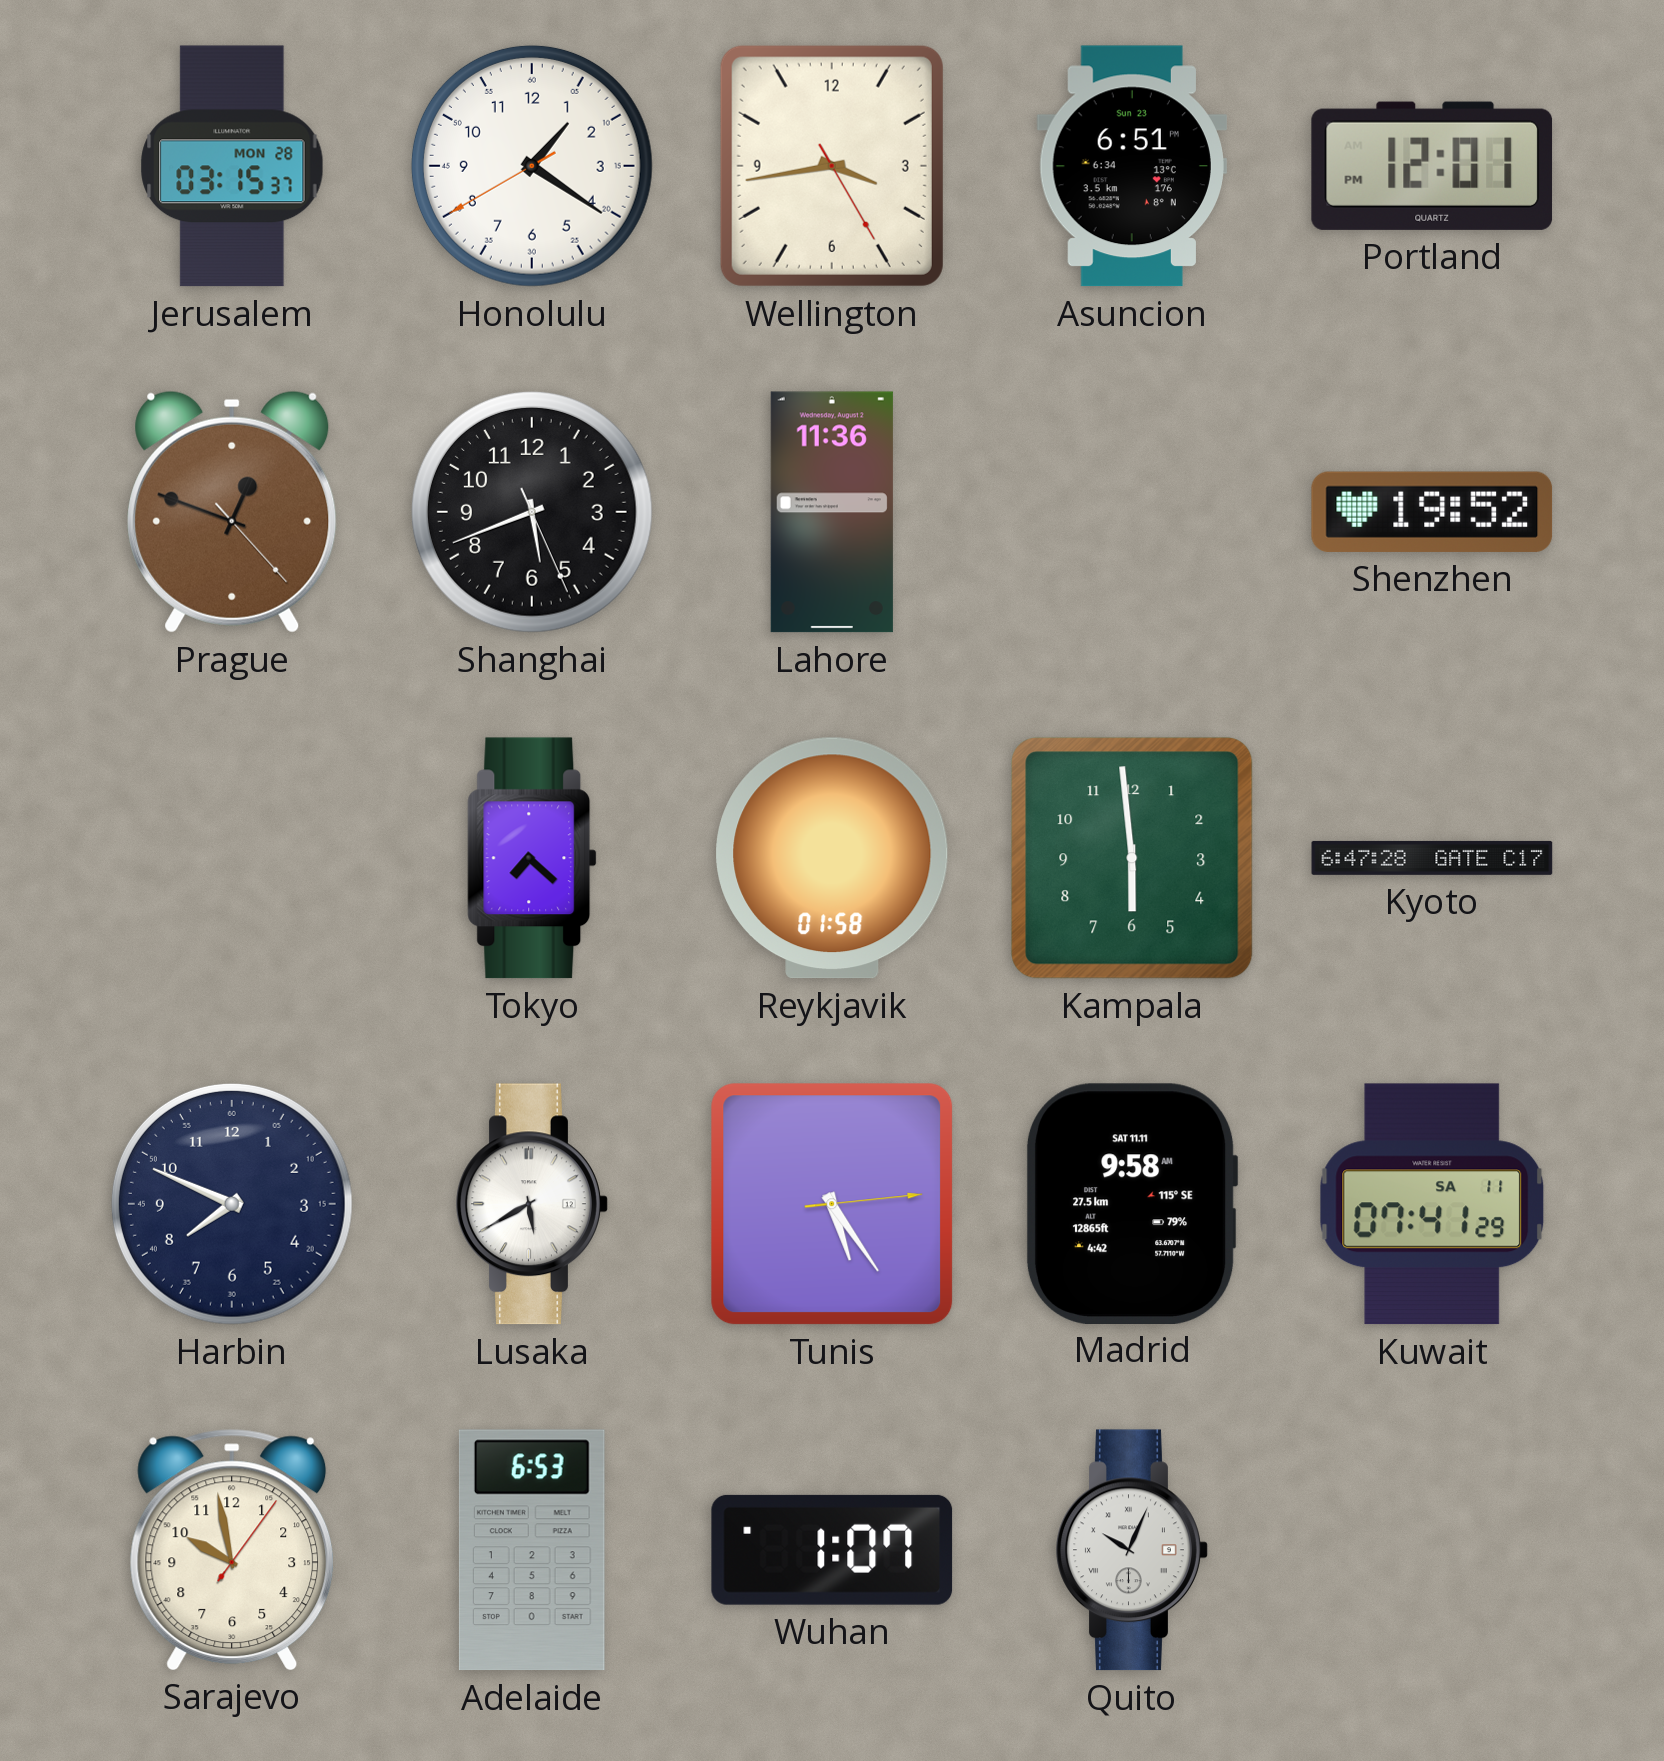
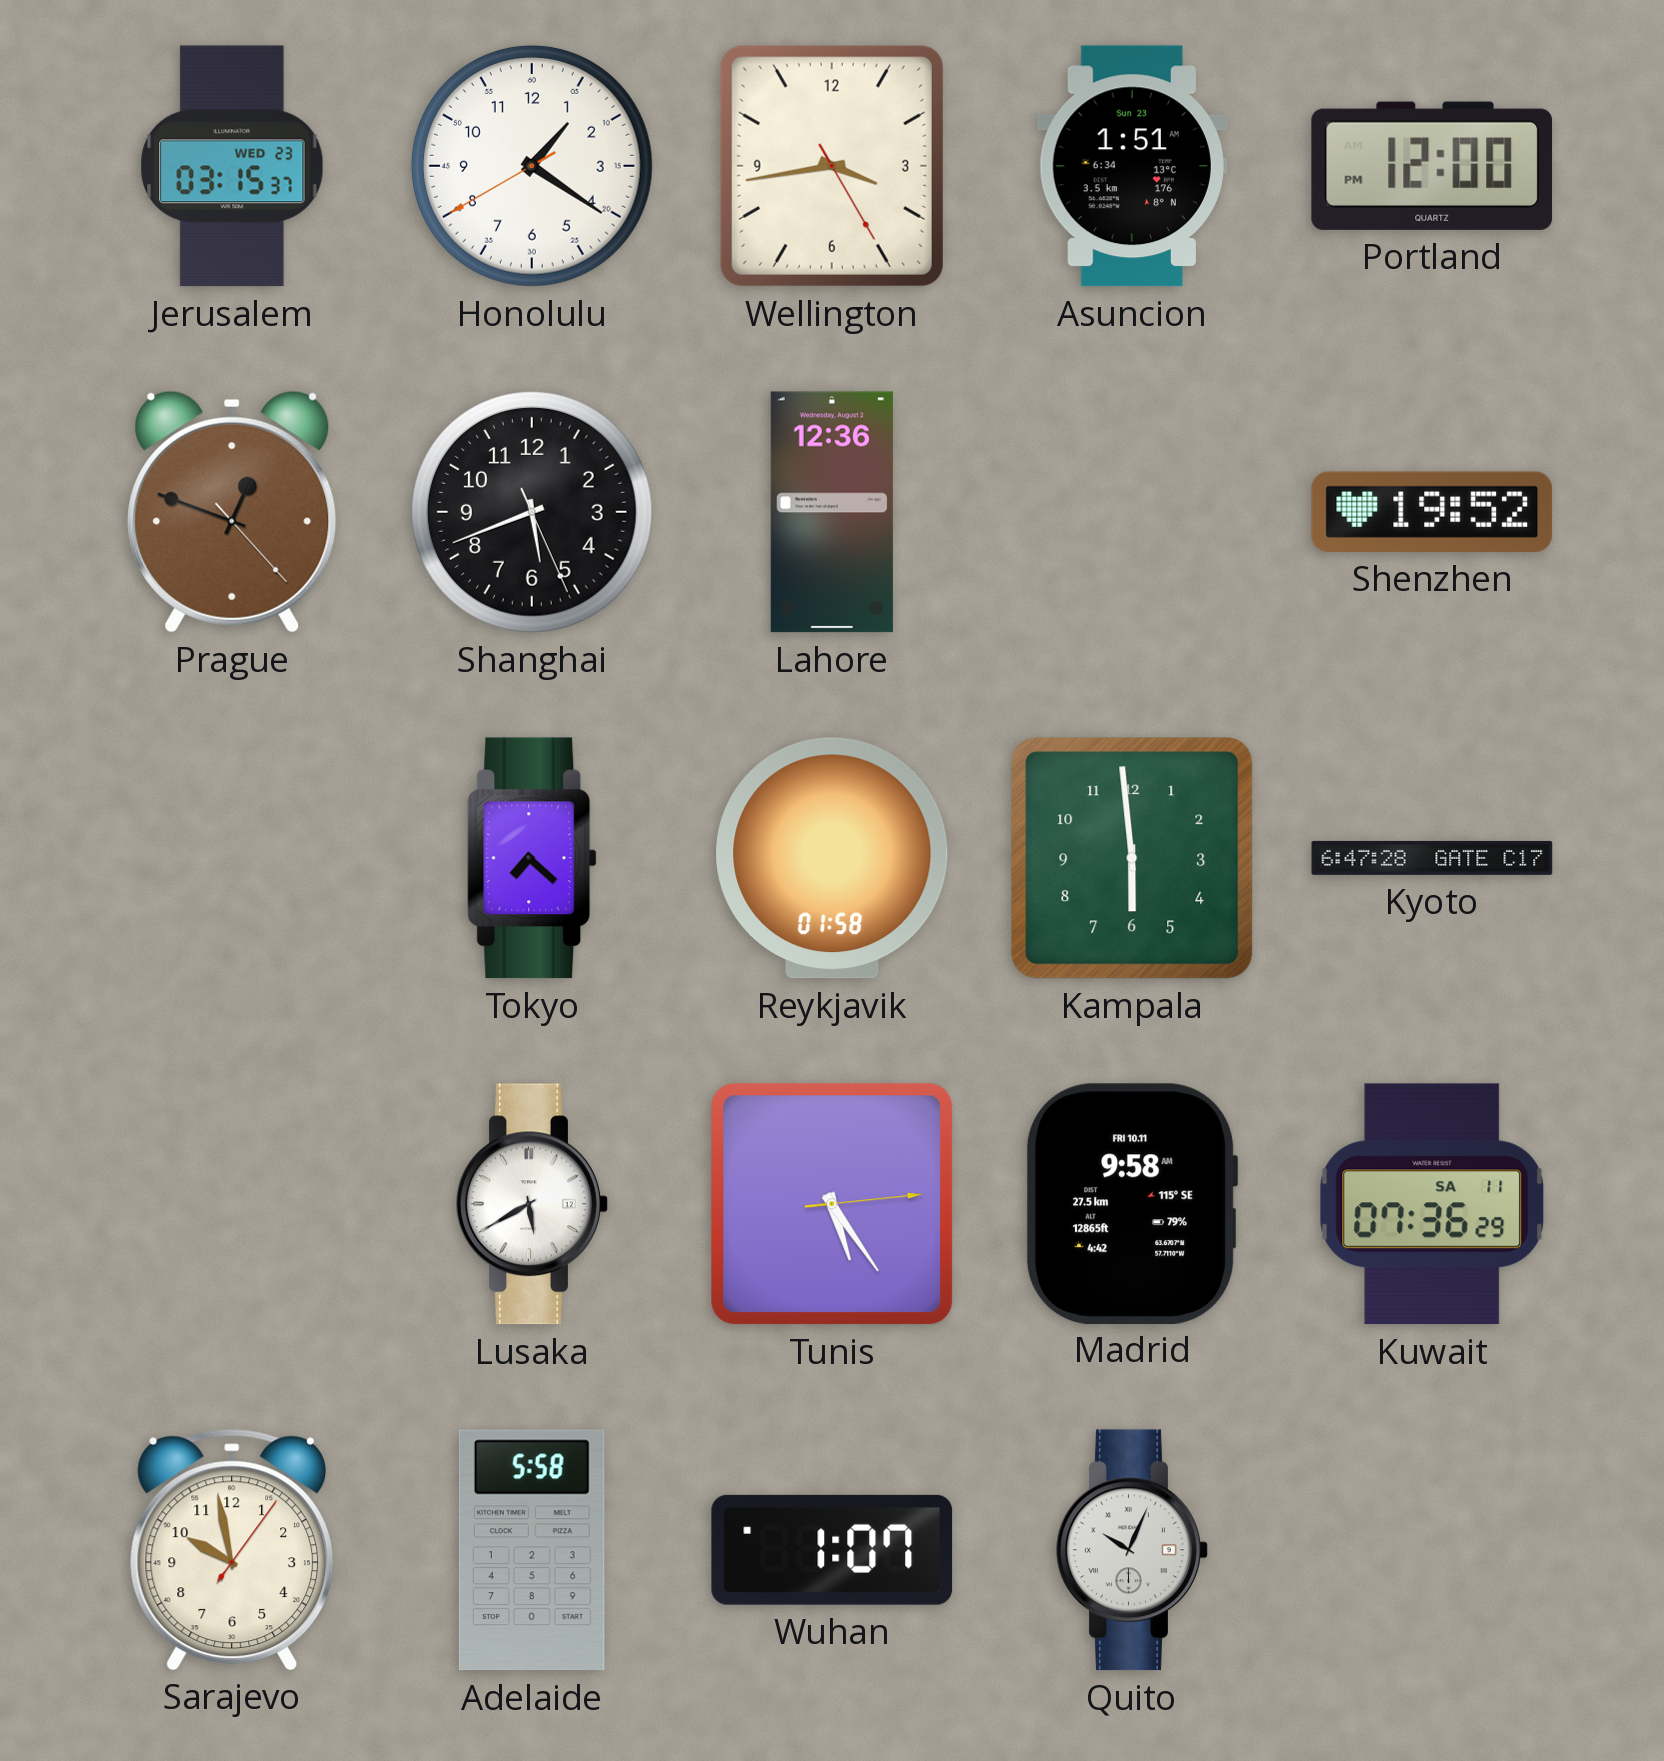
Jerusalem date: MON 28 -> WED 23
Asuncion: 6:51 -> 1:51
Portland: 12:01 -> 12:00
Lahore: 11:36 -> 12:36
Harbin: 7:49 -> none
Madrid date: SAT 11.11 -> FRI 10.11
Kuwait: 07:41 -> 07:36
Adelaide: 6:53 -> 5:58
